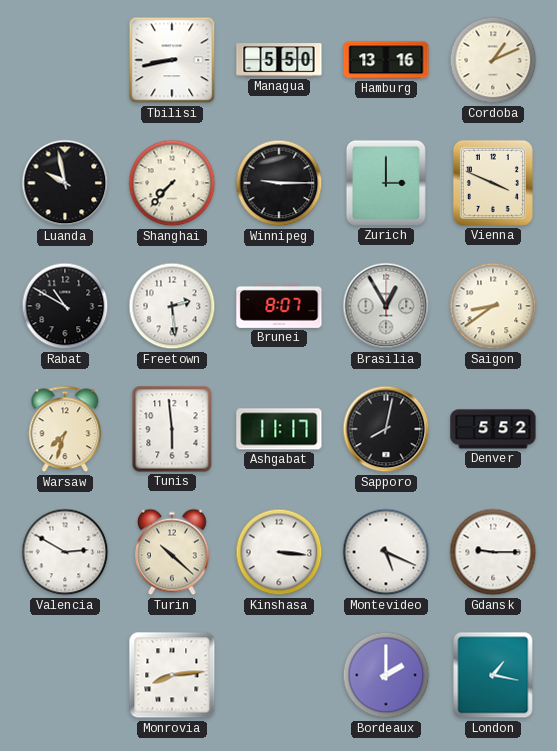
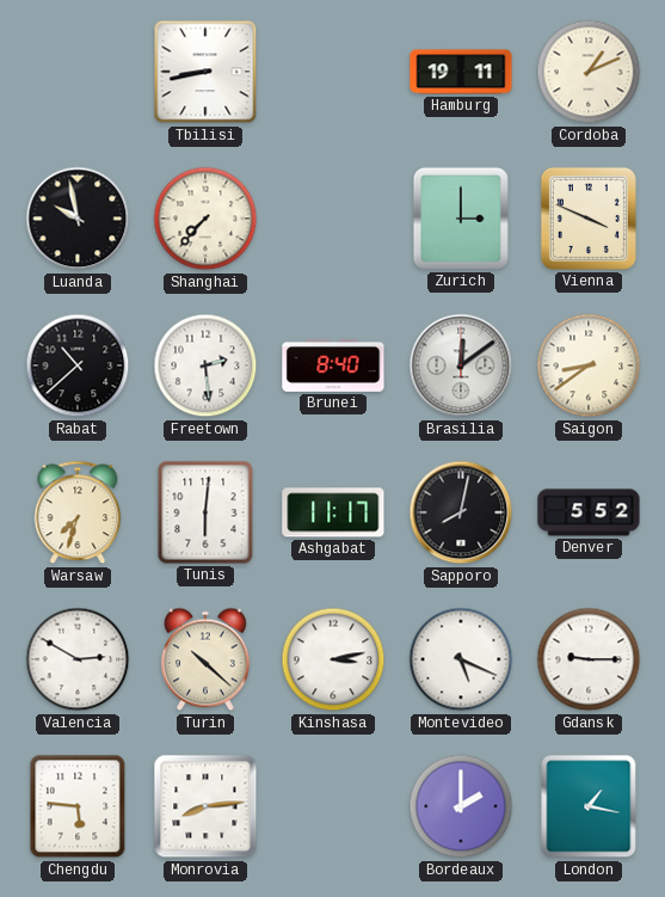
Managua: 5:50 -> none
Hamburg: 13:16 -> 19:11
Winnipeg: 9:15 -> none
Rabat: 10:50 -> 10:38
Brunei: 8:07 -> 8:40
Brasilia: 12:55 -> 12:09
Tunis: 5:59 -> 6:01
Kinshasa: 3:16 -> 3:13
Chengdu: none -> 5:46
